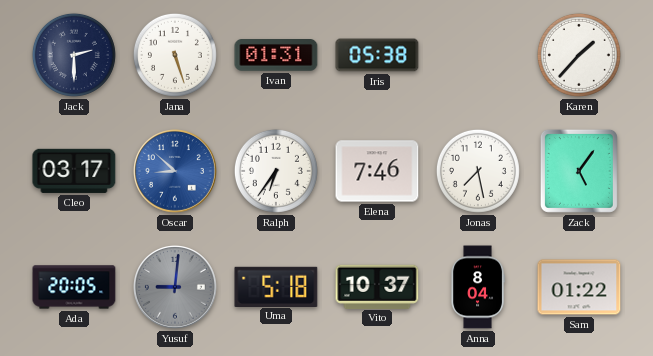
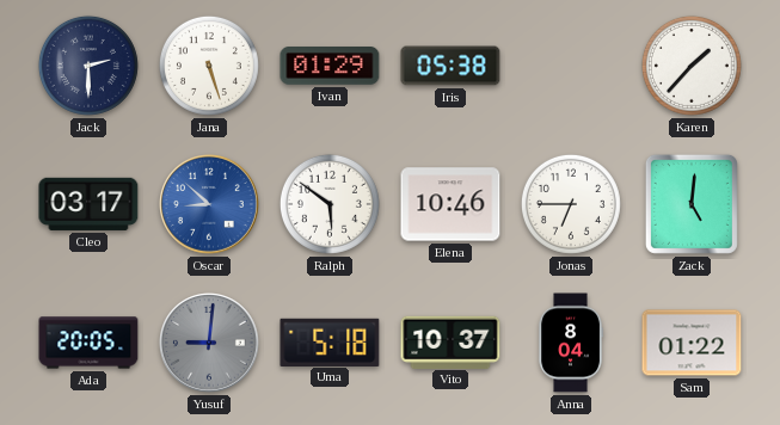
Ivan: 01:31 -> 01:29
Ralph: 6:36 -> 5:51
Elena: 7:46 -> 10:46
Jonas: 7:28 -> 6:45
Zack: 5:06 -> 5:01
